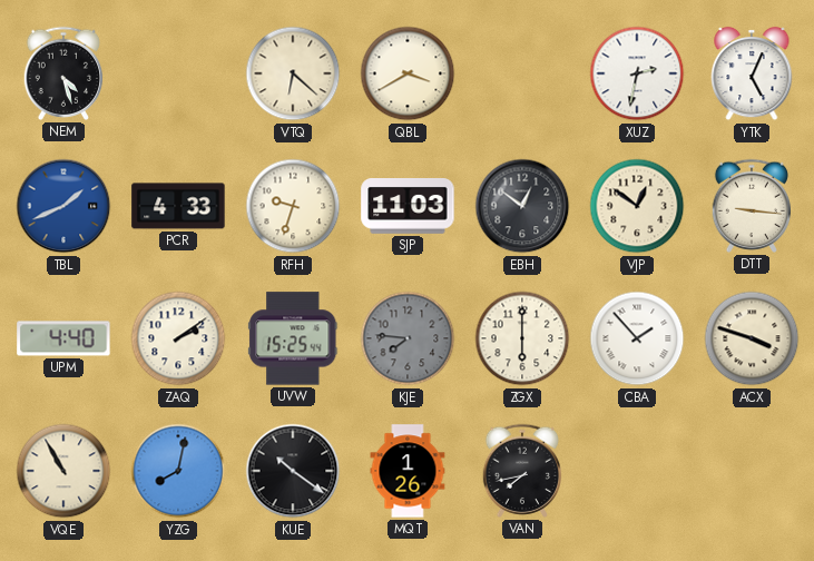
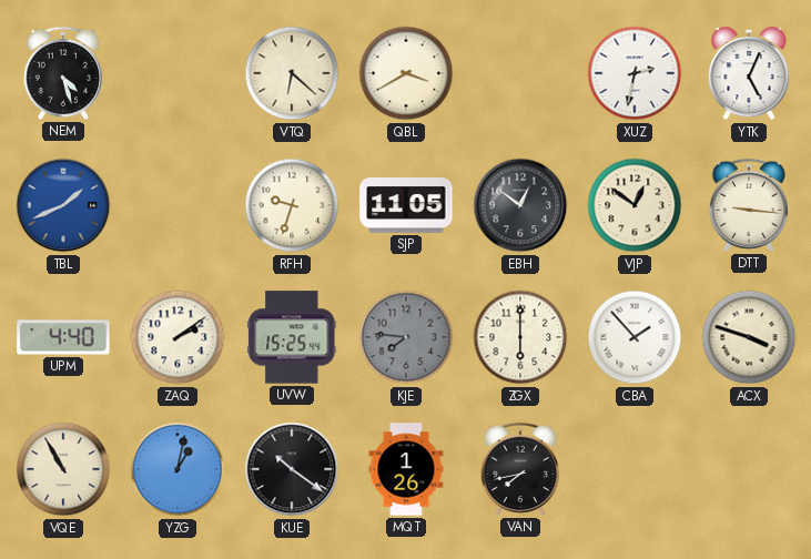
PCR: 4:33 -> none
SJP: 11:03 -> 11:05
YZG: 8:02 -> 1:02
